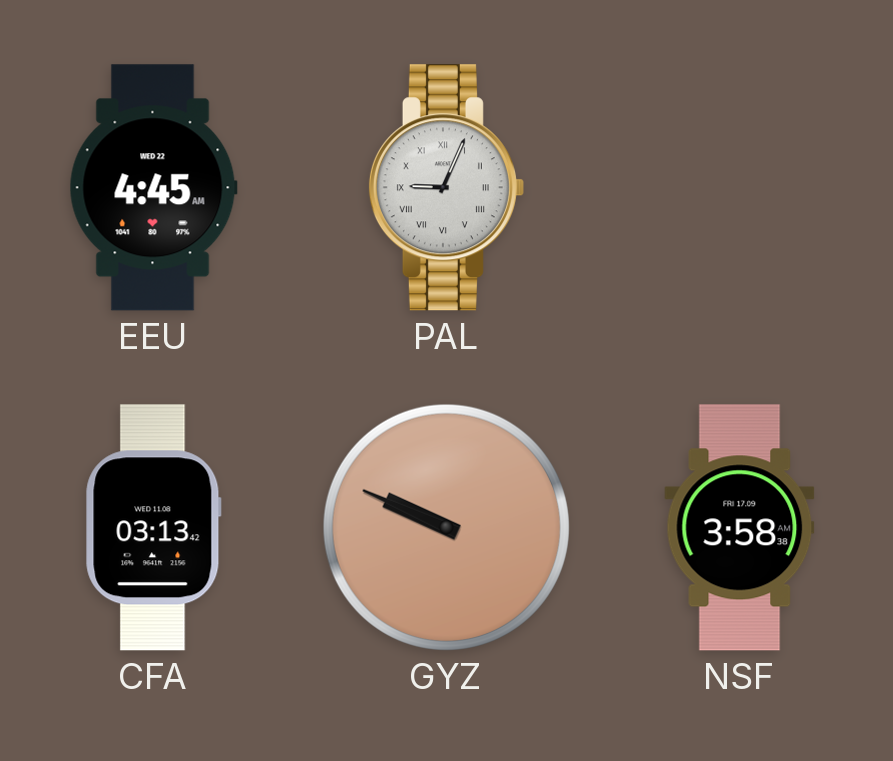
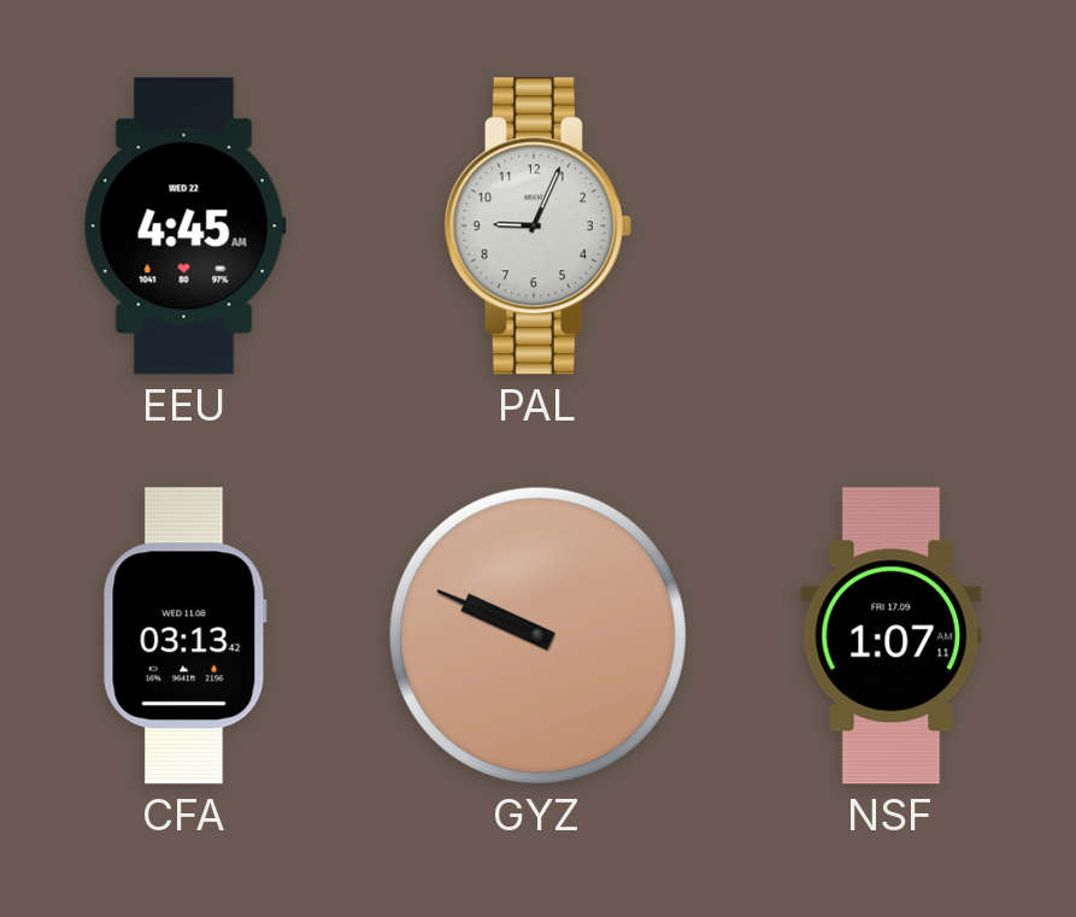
PAL numerals: Roman -> Arabic
NSF: 3:58 -> 1:07
